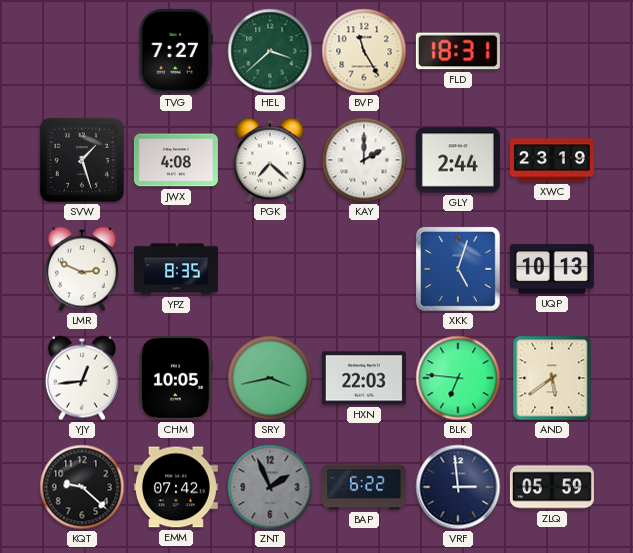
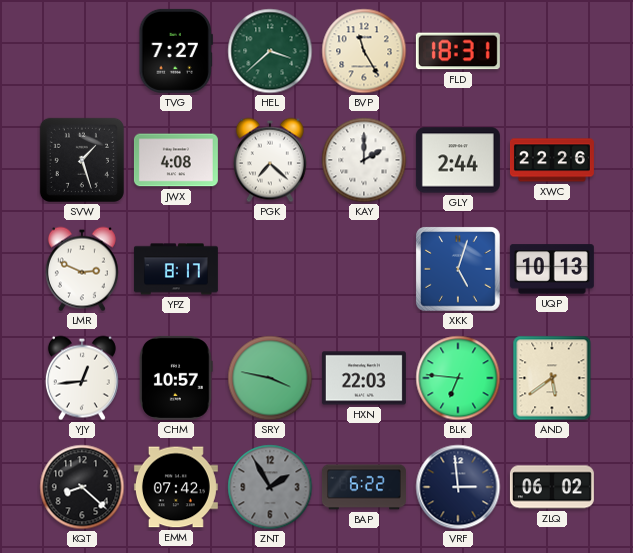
XWC: 23:19 -> 22:26
YPZ: 8:35 -> 8:17
CHM: 10:05 -> 10:57
SRY: 3:43 -> 3:47
KQT: 9:22 -> 8:22
ZNT: 1:56 -> 1:55
ZLQ: 05:59 -> 06:02
